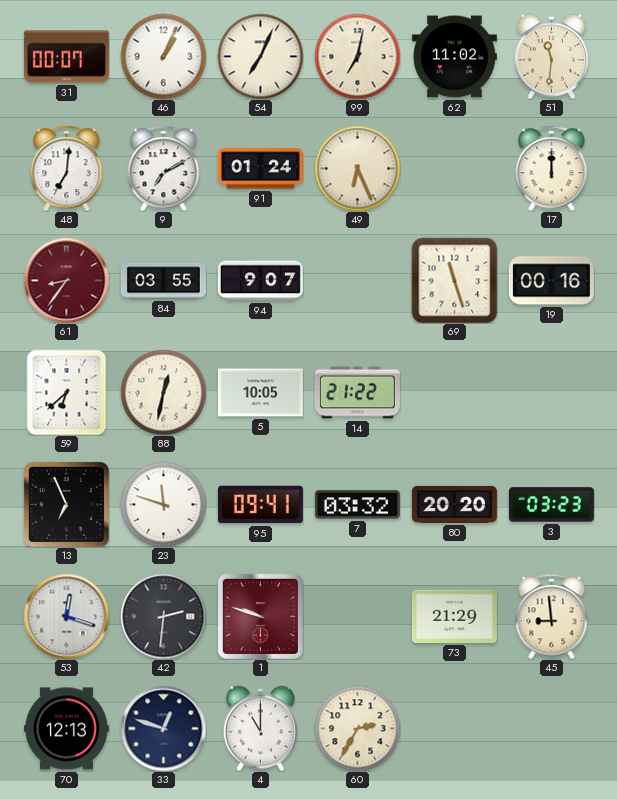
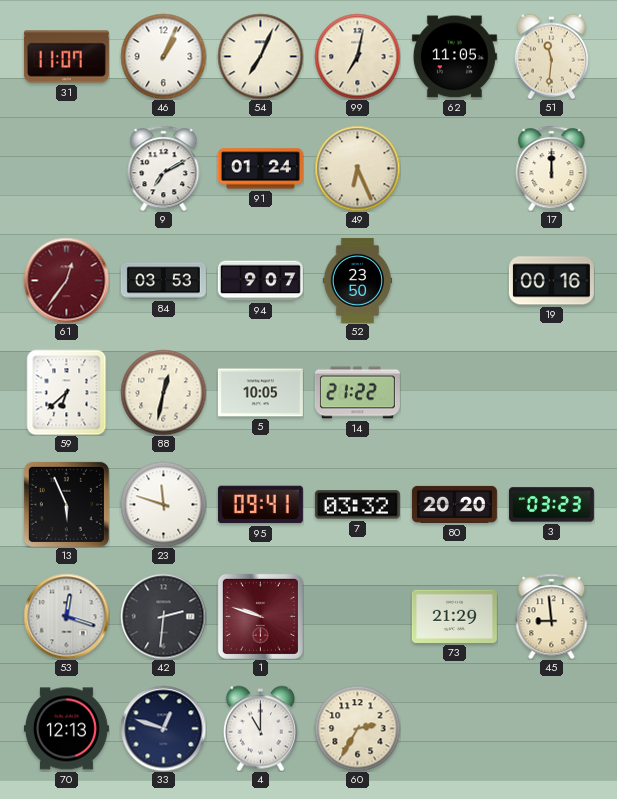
31: 00:07 -> 11:07
62: 11:02 -> 11:05
48: 7:01 -> none
61: 8:36 -> 12:36
84: 03:55 -> 03:53
52: none -> 23:50
69: 11:27 -> none
13: 6:56 -> 5:56
